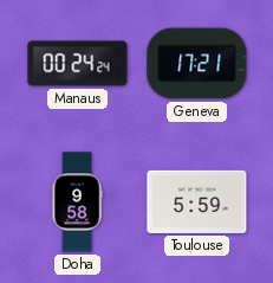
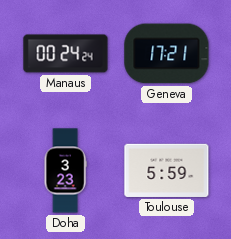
Doha: 9:58 -> 3:23
